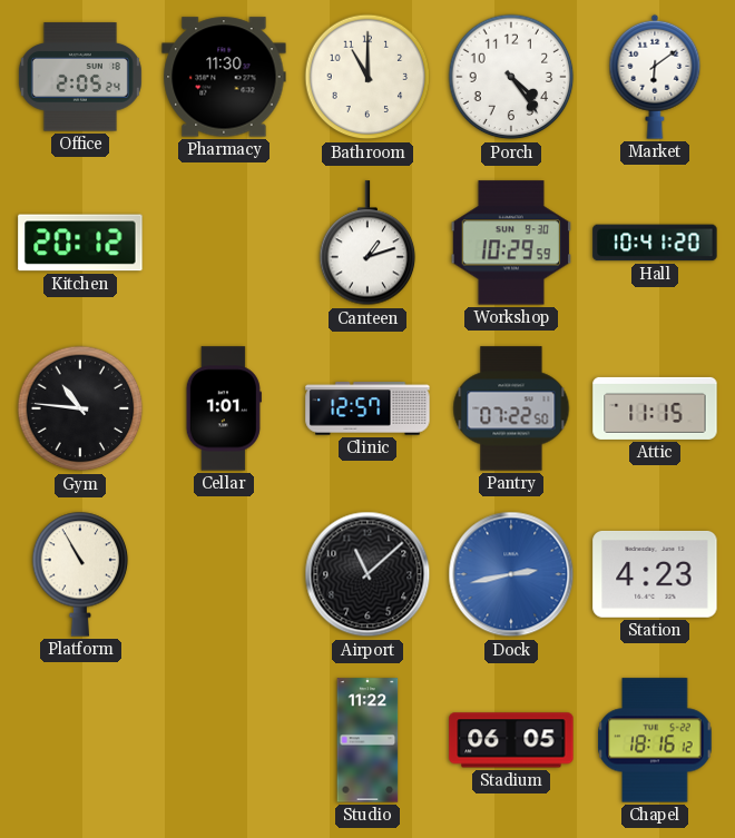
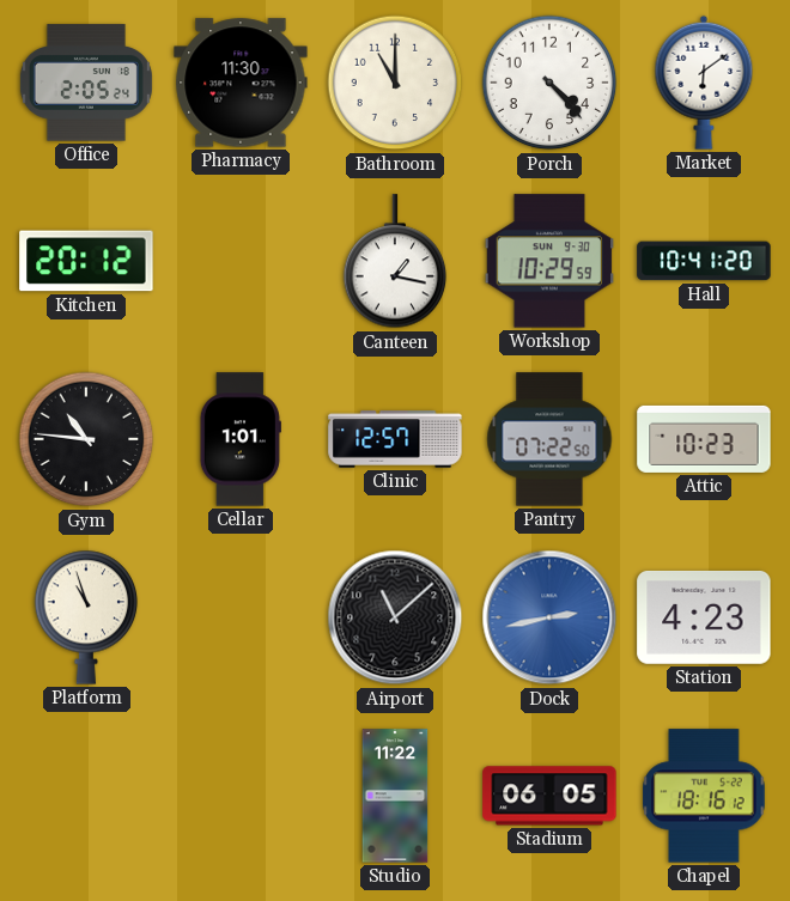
Porch: 4:24 -> 4:23
Canteen: 1:12 -> 1:17
Attic: 11:15 -> 10:23
Platform: 10:55 -> 10:57
